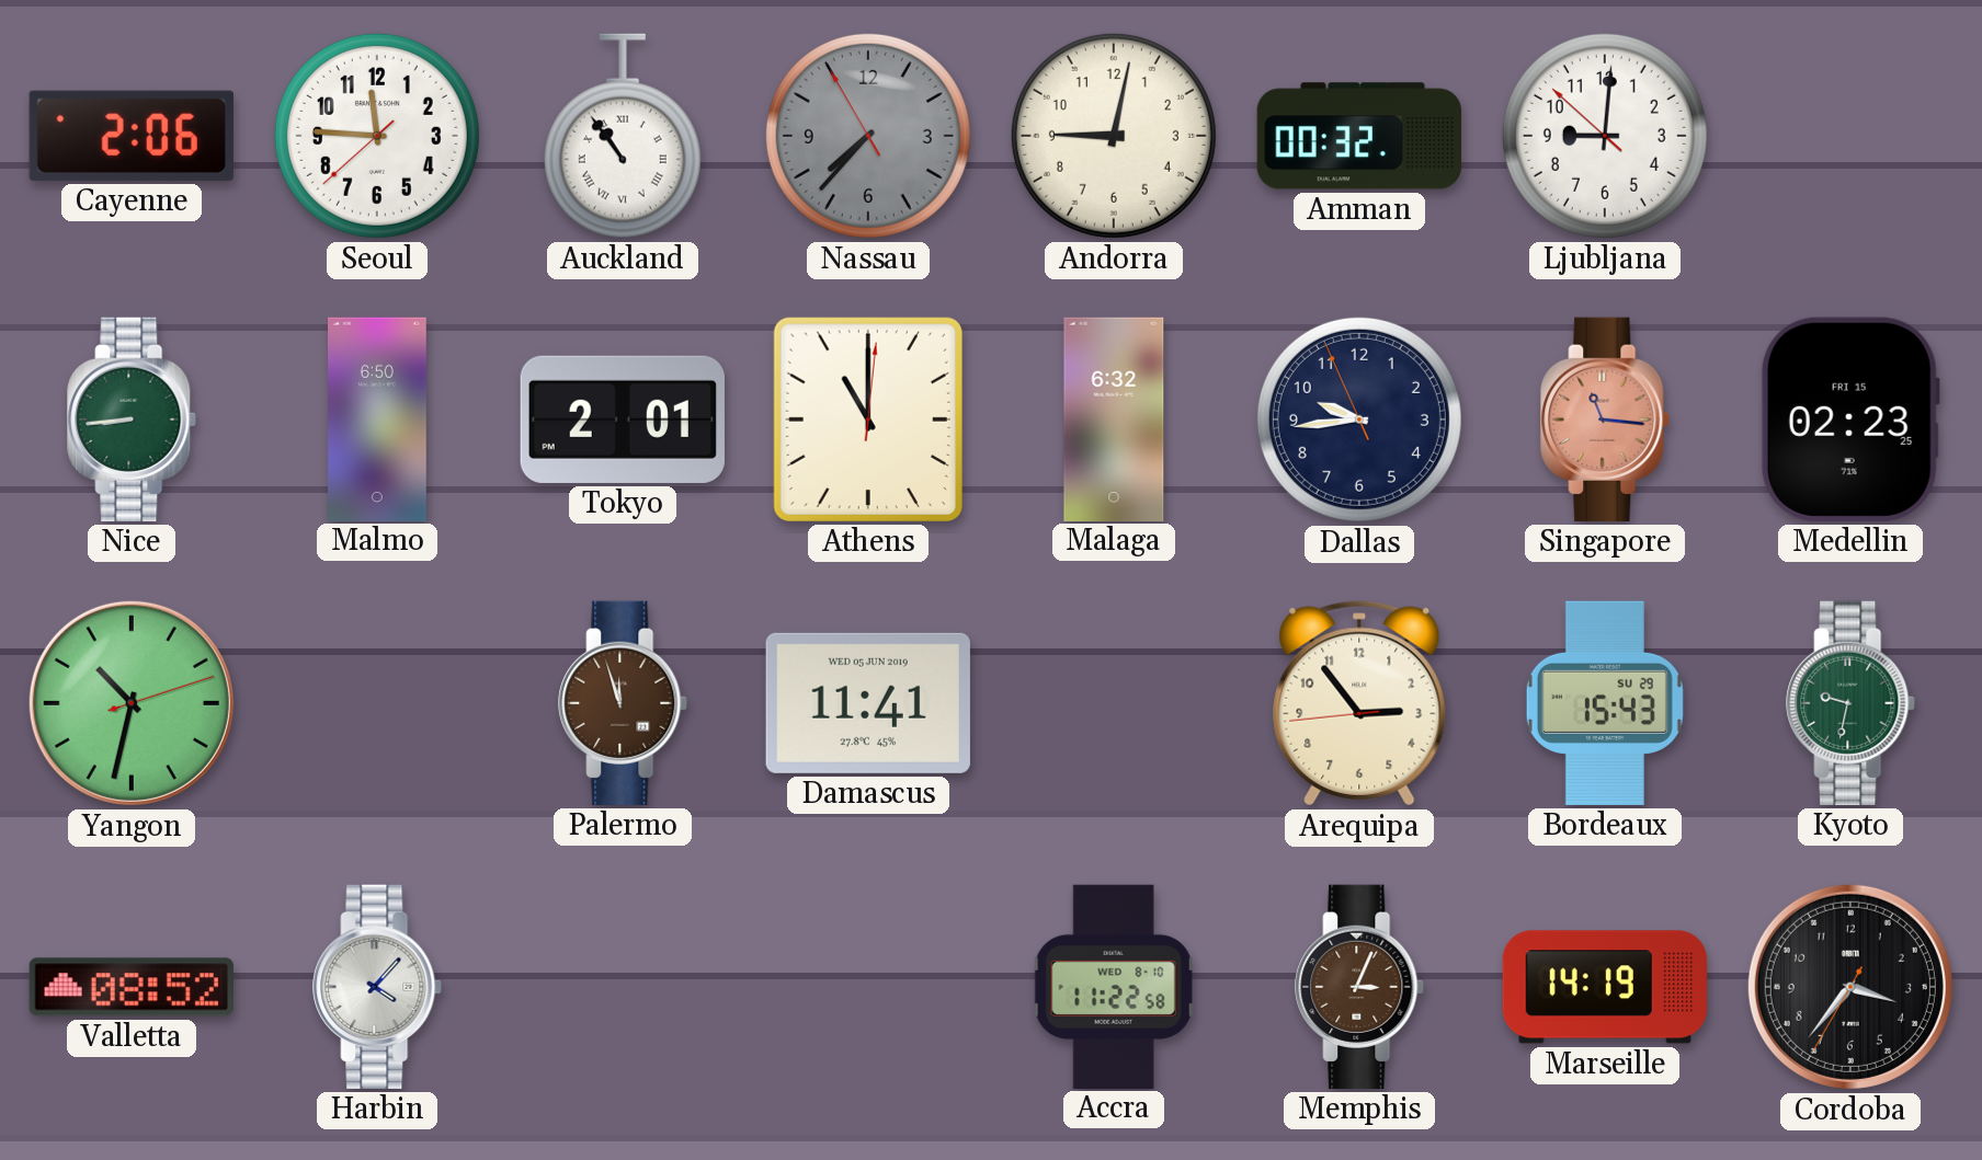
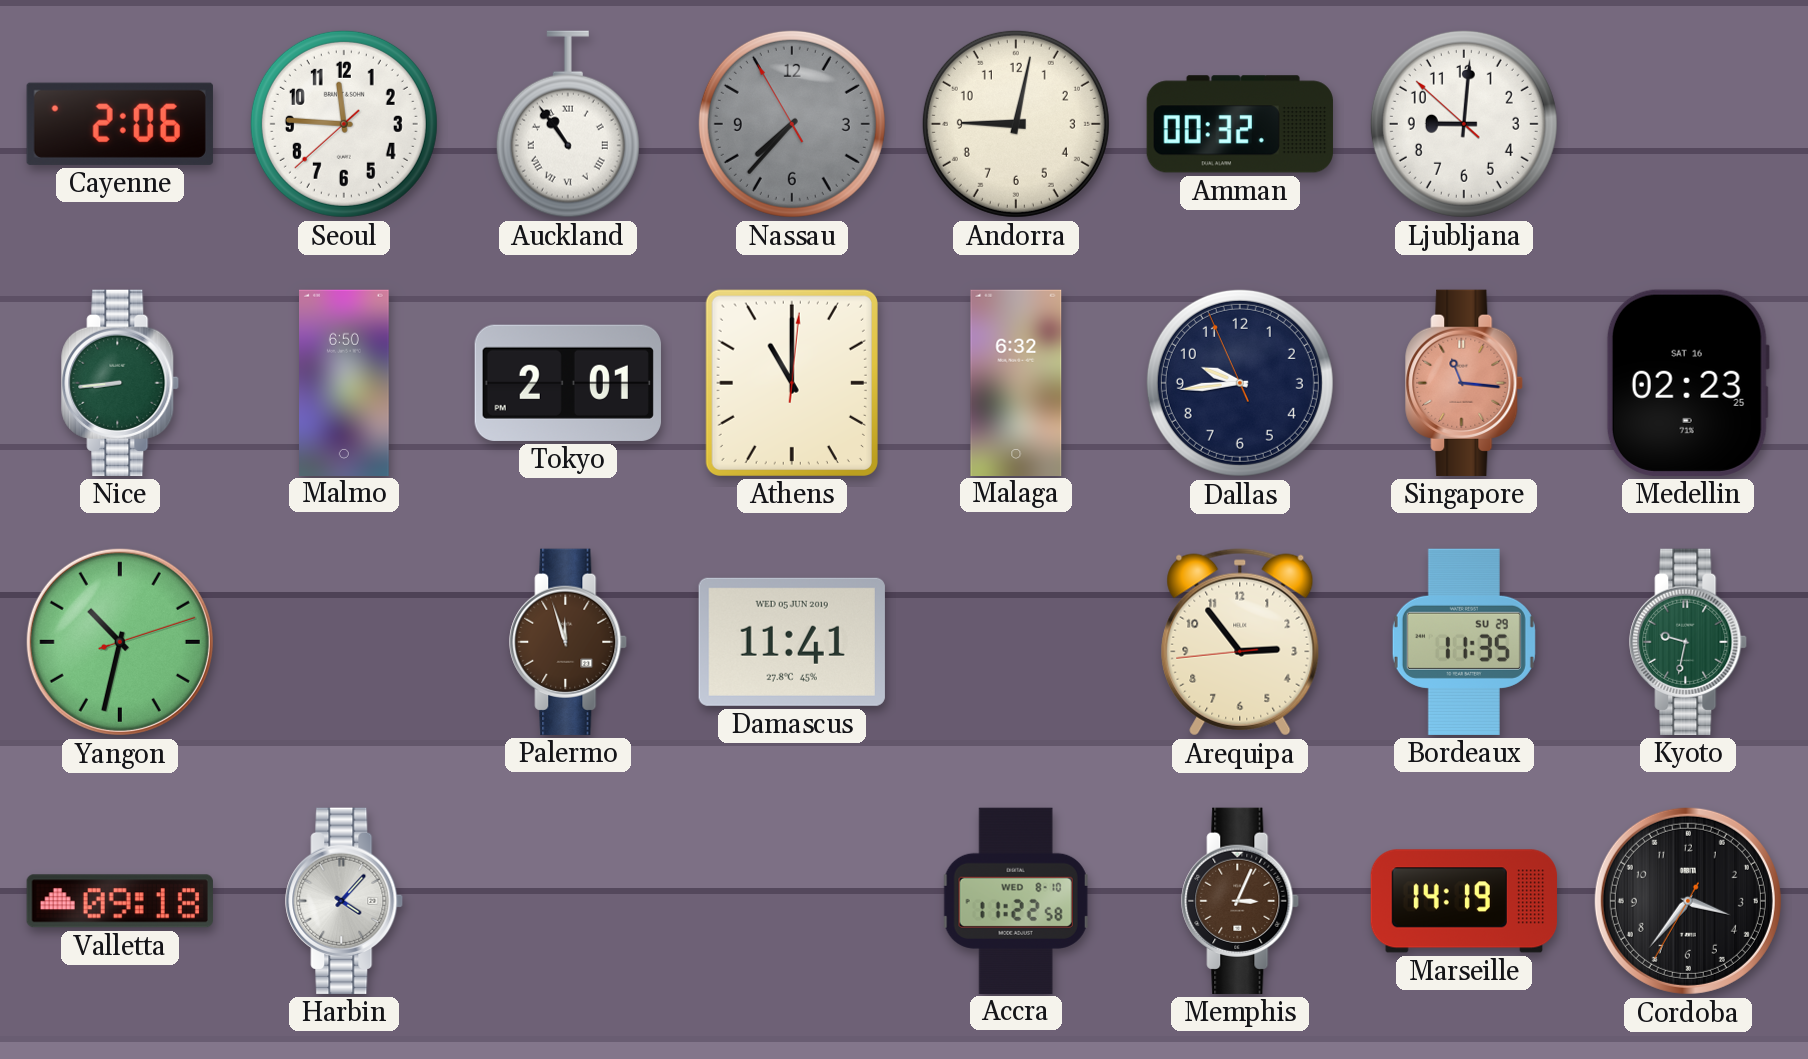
Medellin date: FRI 15 -> SAT 16
Bordeaux: 15:43 -> 11:35
Valletta: 08:52 -> 09:18
